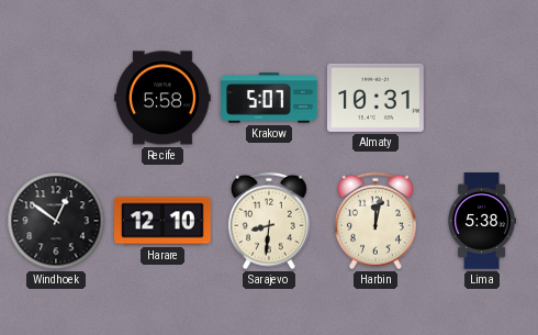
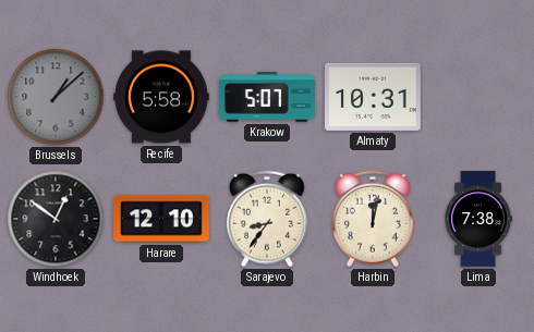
Brussels: none -> 1:08
Sarajevo: 8:31 -> 8:36
Lima: 5:38 -> 7:38
